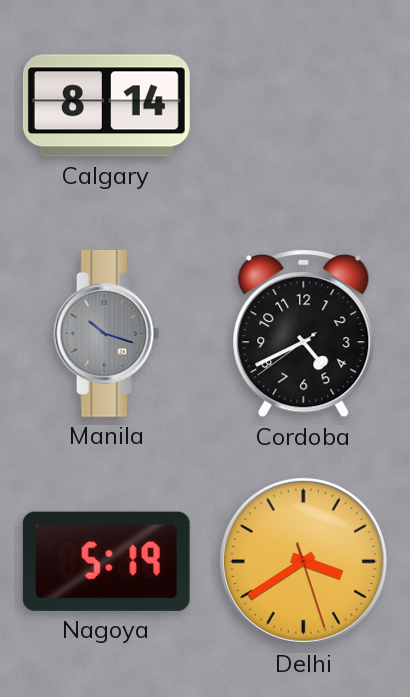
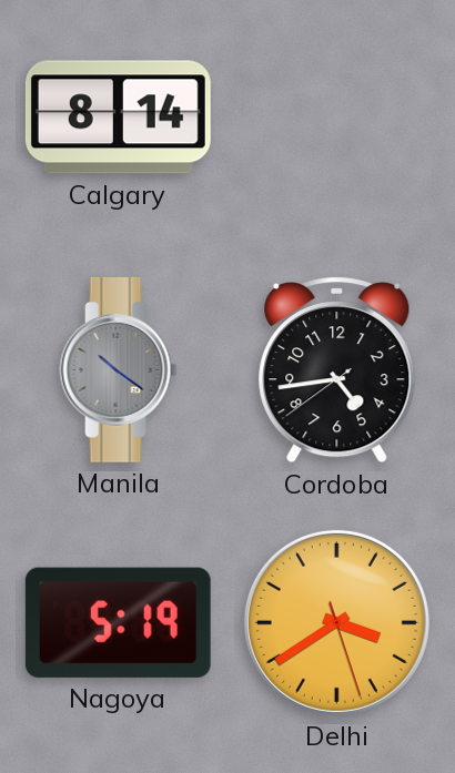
Manila: 10:18 -> 10:21
Cordoba: 4:40 -> 4:43
